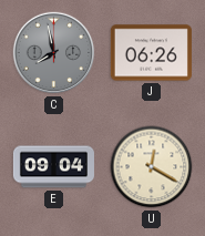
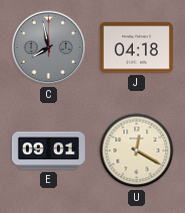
J: 06:26 -> 04:18
E: 09:04 -> 09:01
